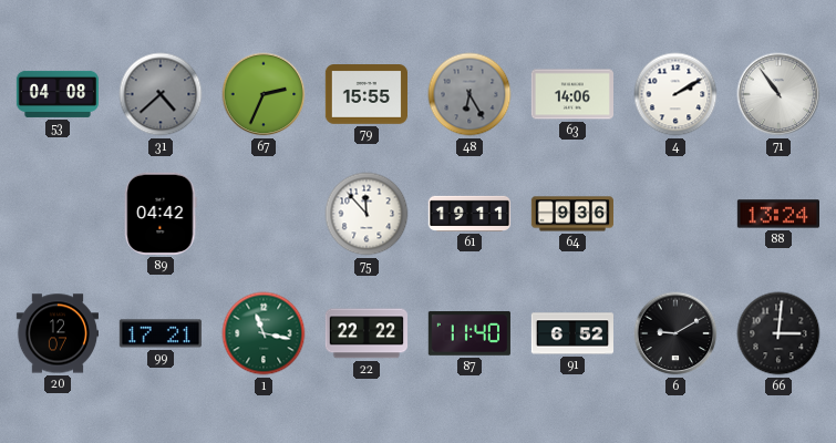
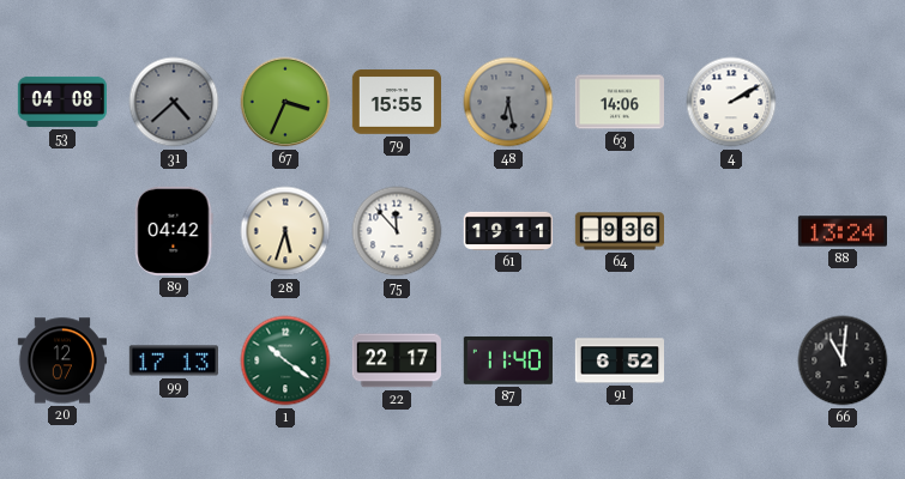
67: 2:34 -> 3:34
48: 6:25 -> 6:28
71: 10:54 -> none
28: none -> 5:33
99: 17:21 -> 17:13
1: 11:17 -> 10:21
22: 22:22 -> 22:17
6: 9:10 -> none
66: 3:01 -> 11:01
